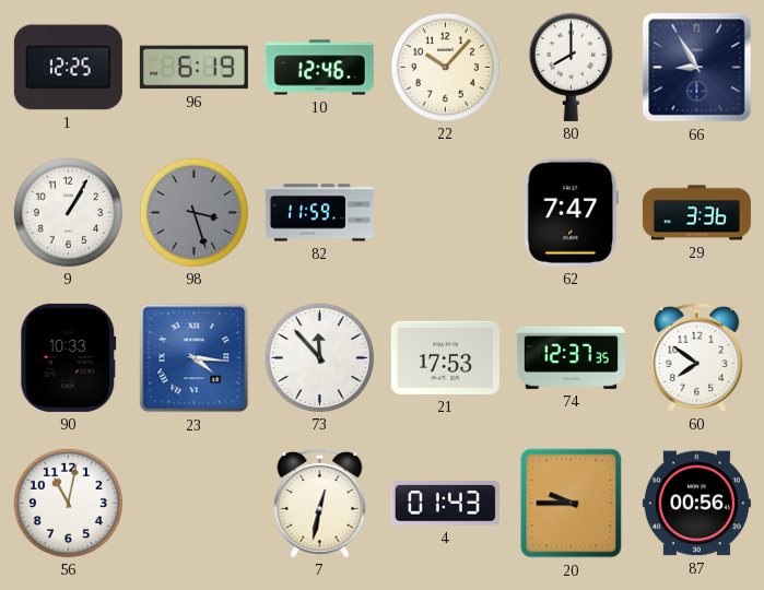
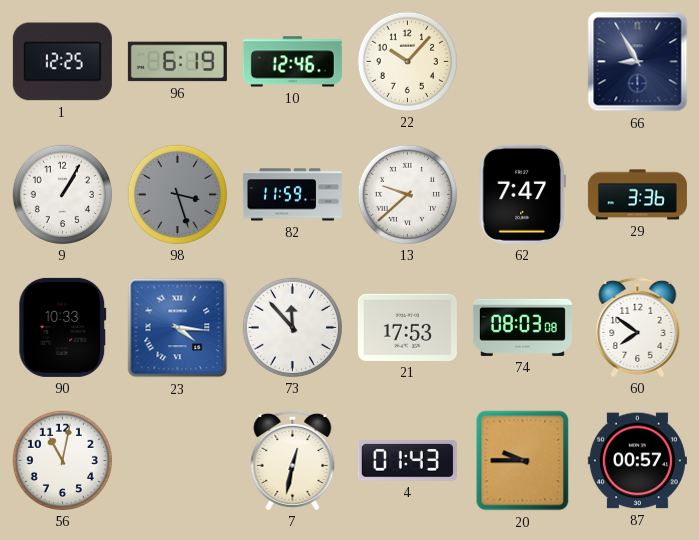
80: 8:00 -> none
13: none -> 9:38
74: 12:37 -> 08:03
87: 00:56 -> 00:57
